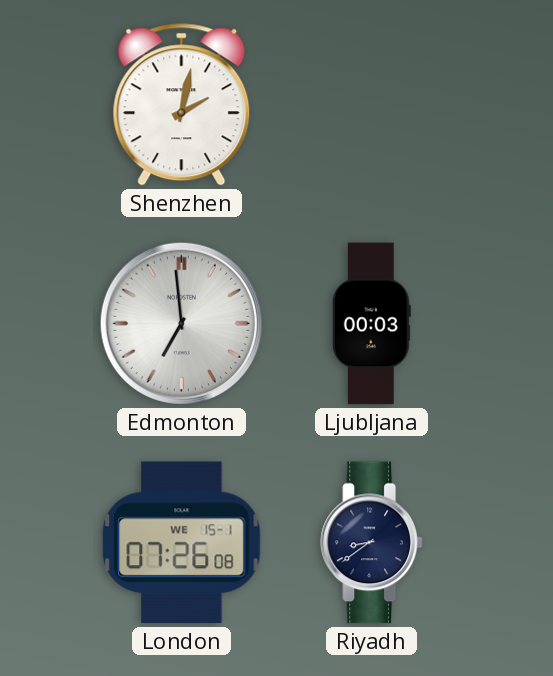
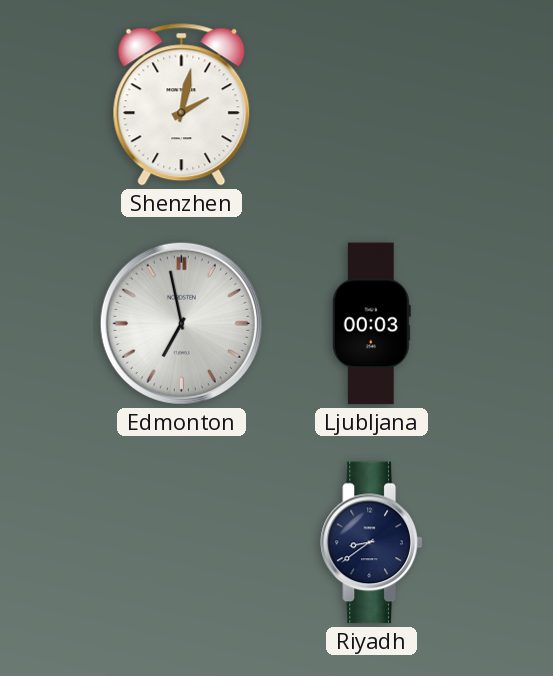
Edmonton: 6:59 -> 6:58
London: 07:26 -> none
